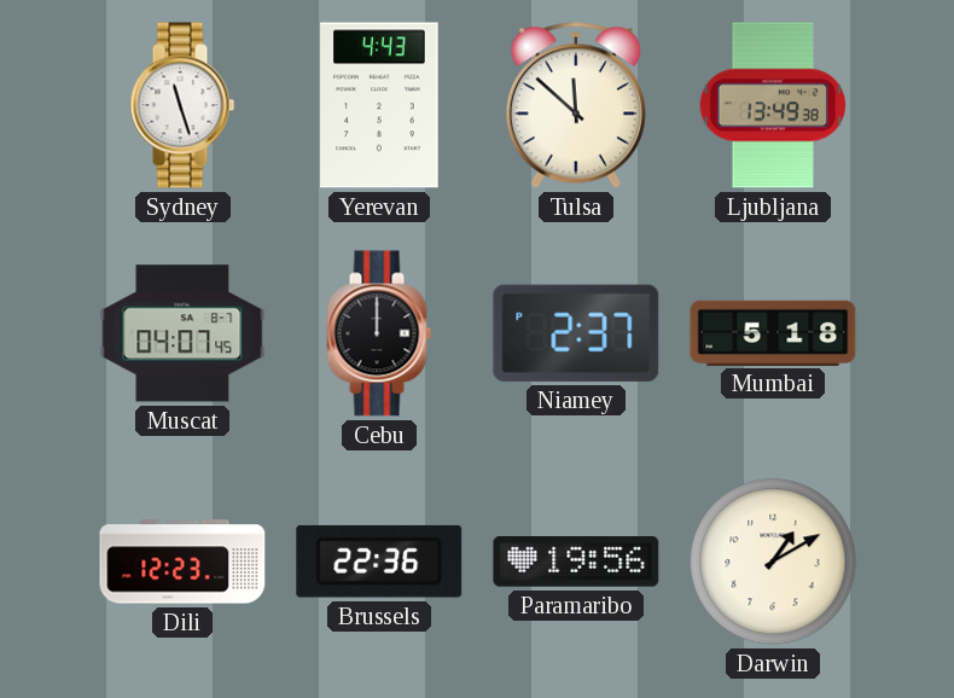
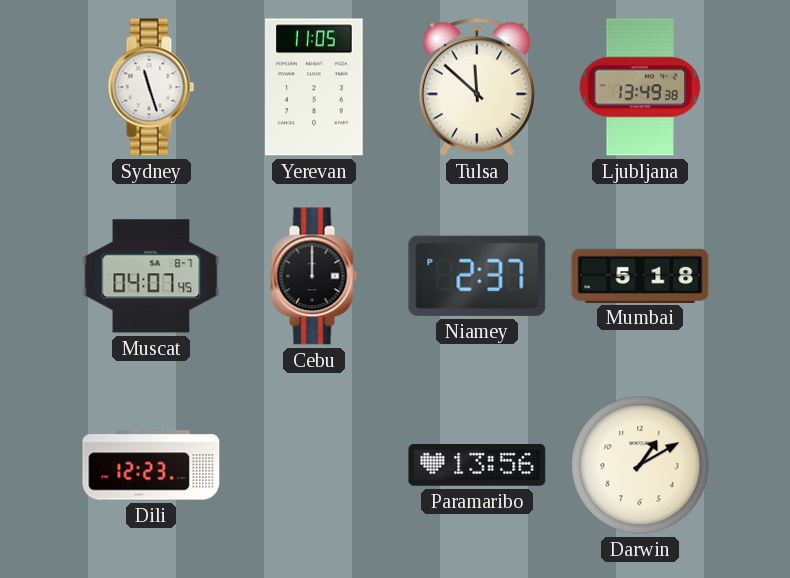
Yerevan: 4:43 -> 11:05
Brussels: 22:36 -> none
Paramaribo: 19:56 -> 13:56
